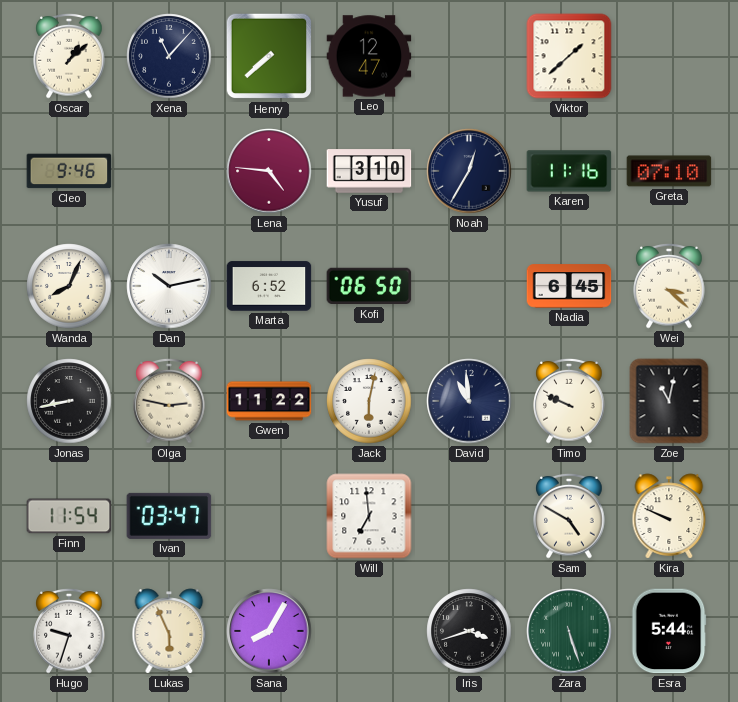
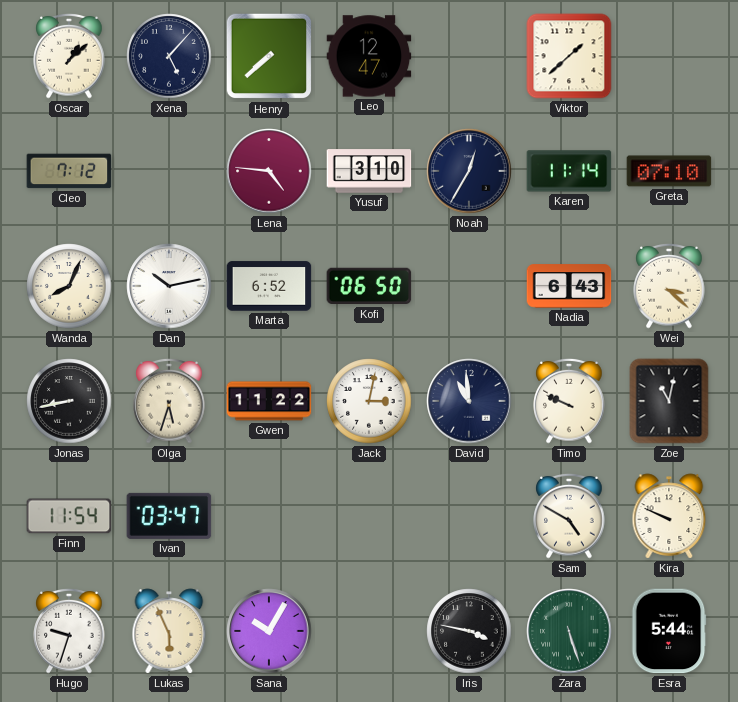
Xena: 11:07 -> 5:07
Cleo: 9:46 -> 7:12
Karen: 11:16 -> 11:14
Nadia: 6:45 -> 6:43
Olga: 2:47 -> 5:33
Jack: 6:02 -> 3:02
Will: 6:59 -> none
Sana: 8:05 -> 10:05
Iris: 3:42 -> 3:47
